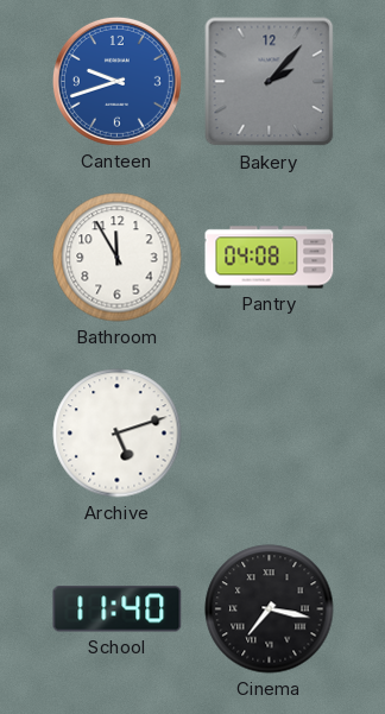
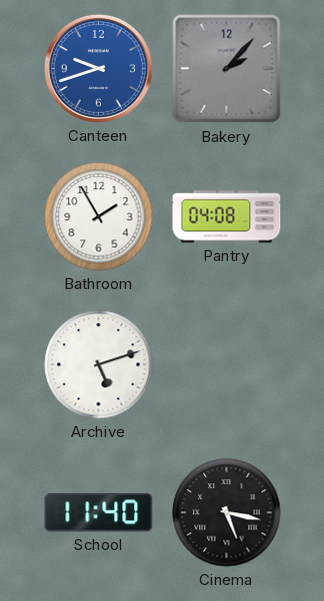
Bathroom: 11:55 -> 1:55
Cinema: 7:17 -> 5:17
